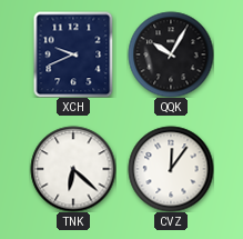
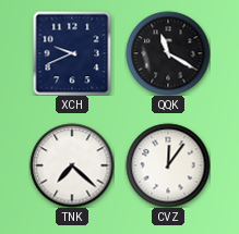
QQK: 10:05 -> 11:20
TNK: 6:22 -> 7:22
